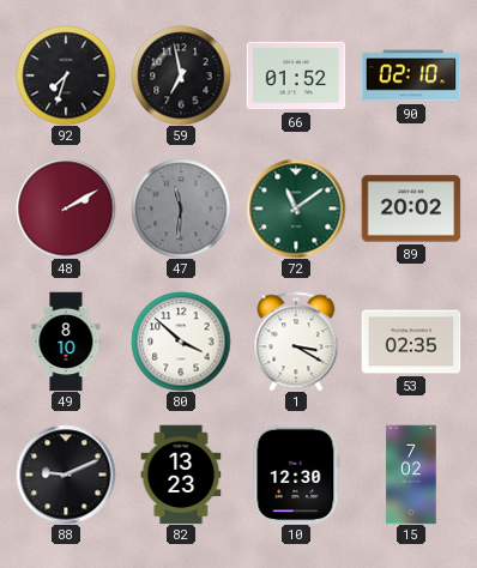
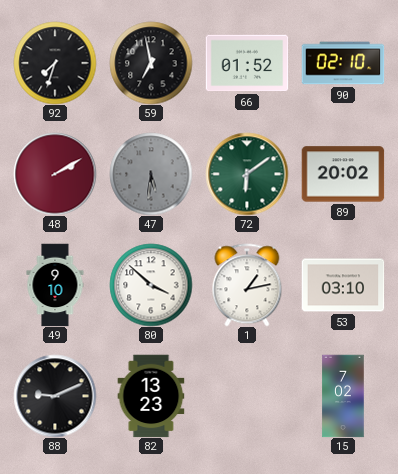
47: 11:31 -> 5:31
72: 11:09 -> 6:09
49: 8:10 -> 9:10
1: 3:20 -> 1:13
53: 02:35 -> 03:10
10: 12:30 -> none
